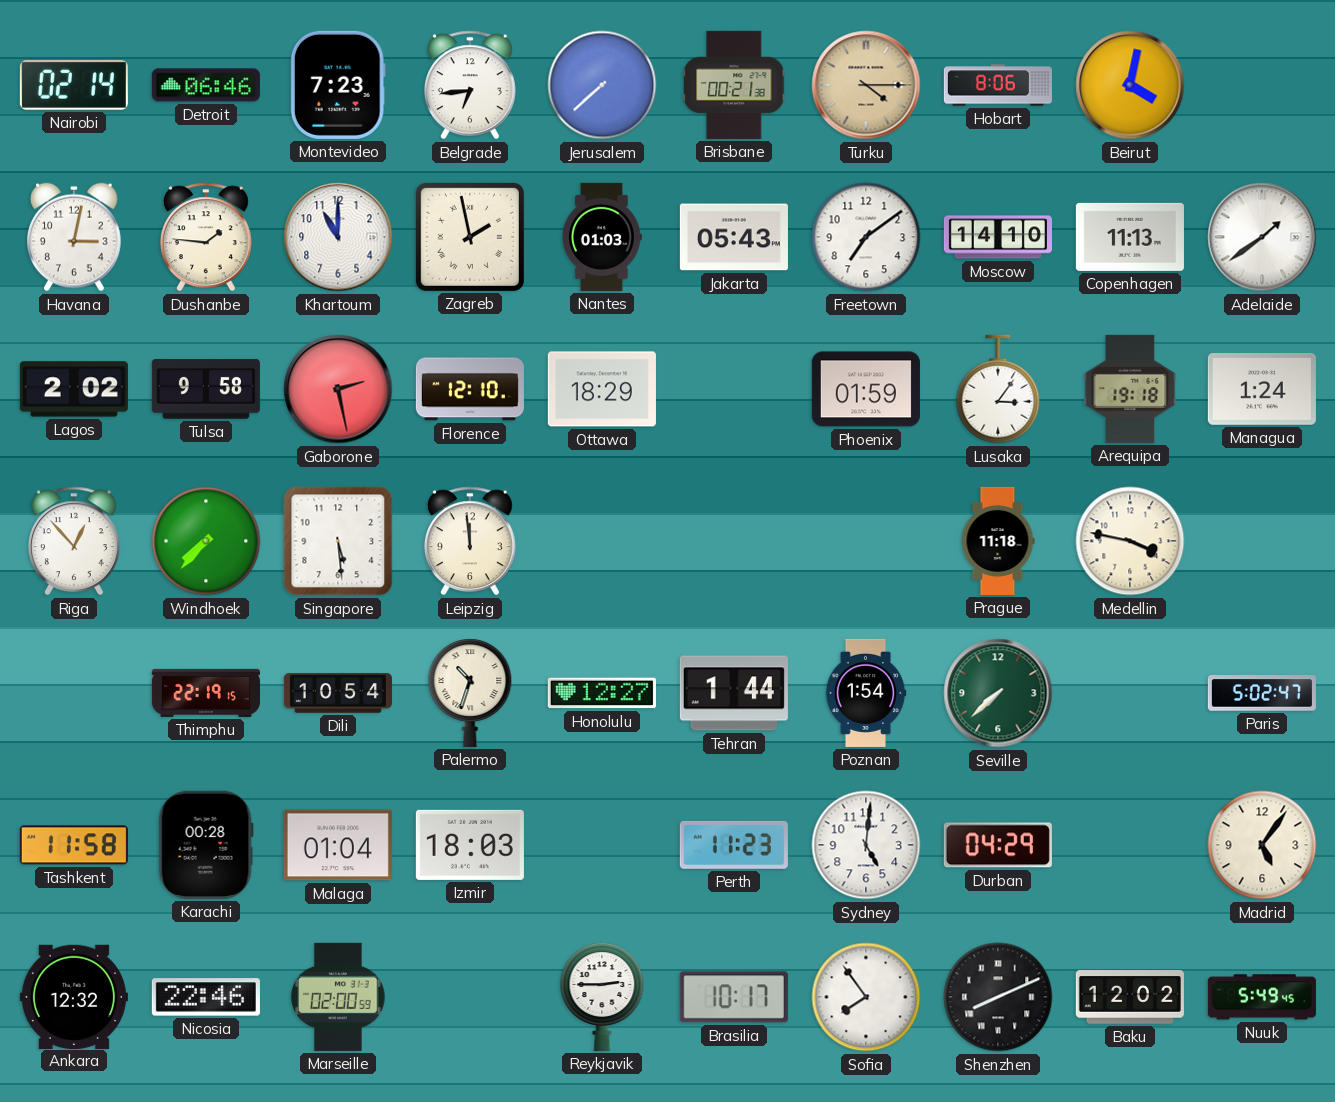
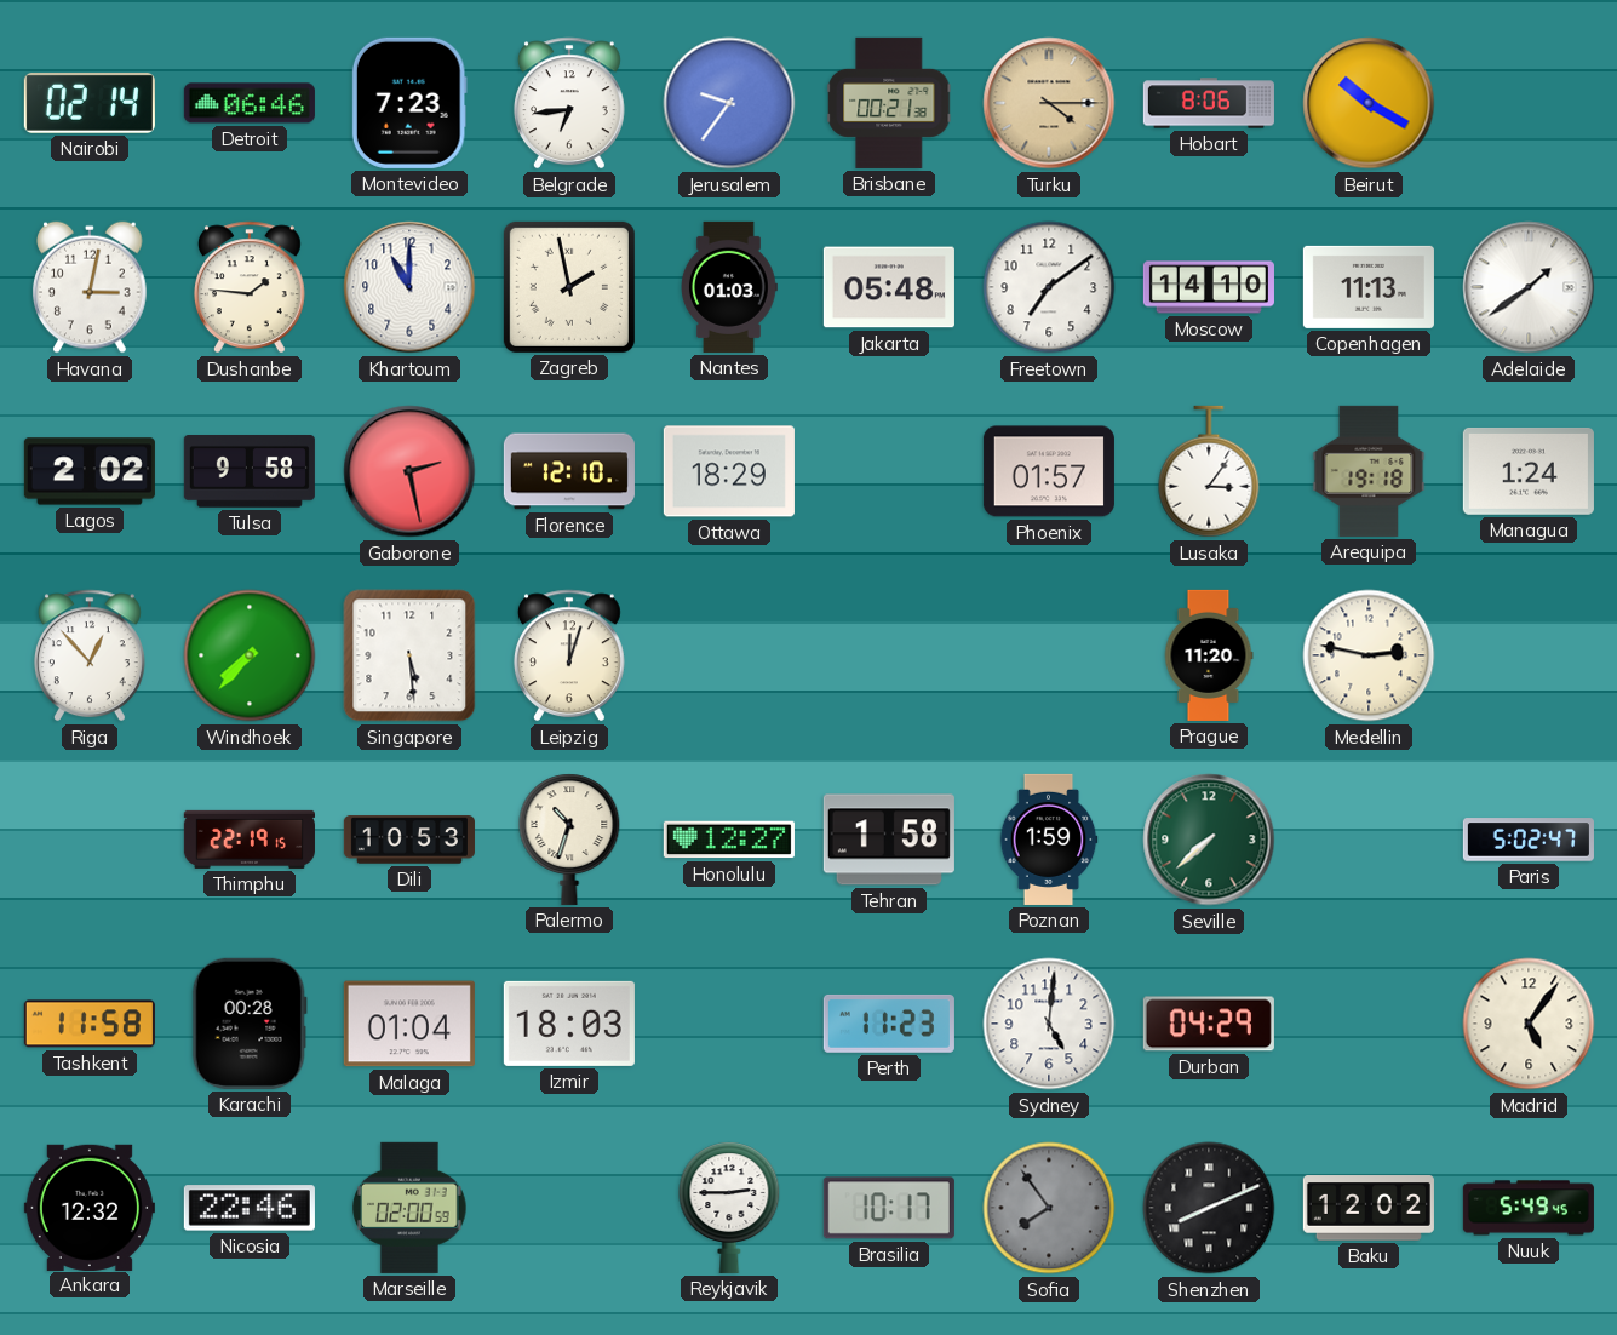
Jerusalem: 7:38 -> 9:36
Beirut: 4:02 -> 10:20
Jakarta: 05:43 -> 05:48
Phoenix: 01:59 -> 01:57
Leipzig: 11:59 -> 12:03
Prague: 11:18 -> 11:20
Medellin: 3:47 -> 2:47
Dili: 10:54 -> 10:53
Tehran: 1:44 -> 1:58
Poznan: 1:54 -> 1:59
Sofia dial: white -> grey
